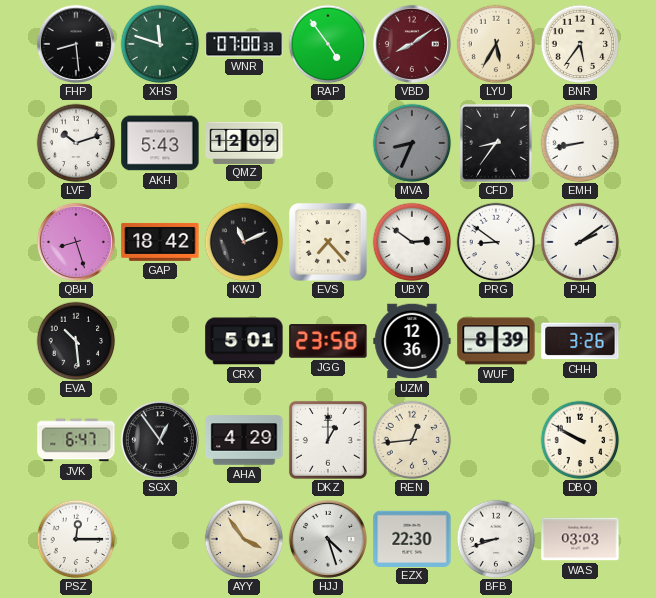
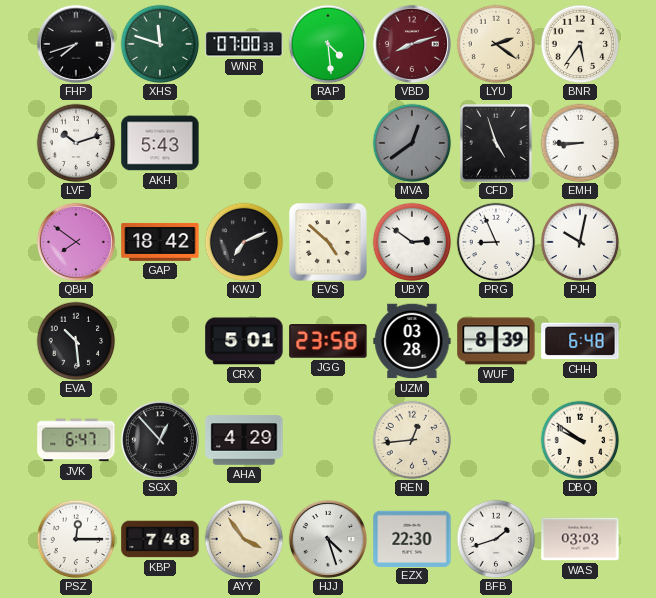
FHP: 8:29 -> 7:42
RAP: 4:54 -> 4:29
VBD: 8:09 -> 8:12
LYU: 5:35 -> 2:21
QMZ: 12:09 -> none
MVA: 8:34 -> 12:39
CFD: 8:36 -> 4:57
EMH: 8:43 -> 8:45
QBH: 8:27 -> 7:51
KWJ: 11:11 -> 7:11
EVS: 7:23 -> 4:52
PRG: 8:51 -> 8:56
PJH: 2:09 -> 10:02
UZM: 12:36 -> 03:28
CHH: 3:26 -> 6:48
SGX: 12:54 -> 12:53
DKZ: 1:00 -> none
DBQ: 9:50 -> 9:51
KBP: none -> 7:48
BFB: 8:42 -> 1:42
